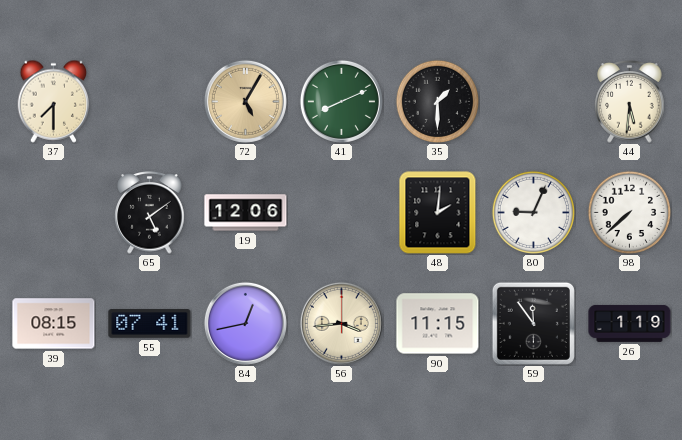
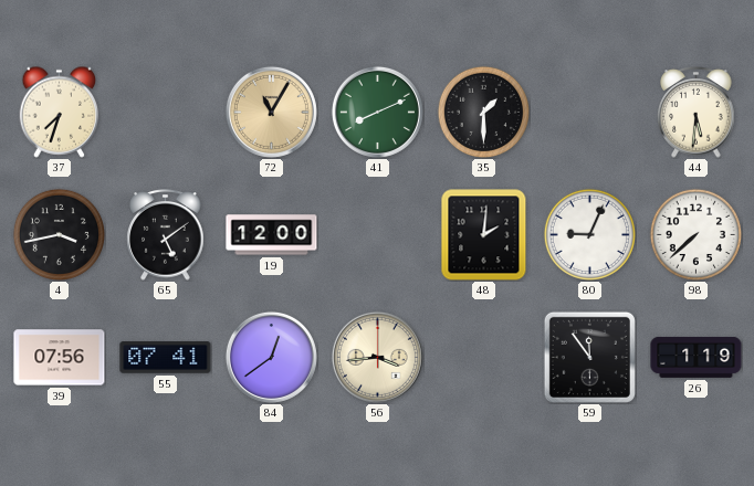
37: 7:30 -> 7:33
72: 5:05 -> 11:05
4: none -> 3:43
19: 12:06 -> 12:00
39: 08:15 -> 07:56
84: 12:43 -> 12:39
90: 11:15 -> none
